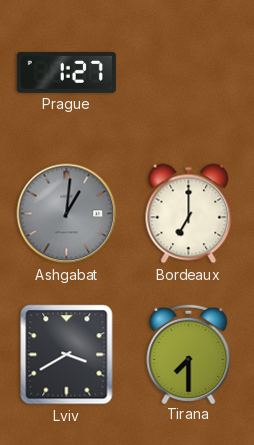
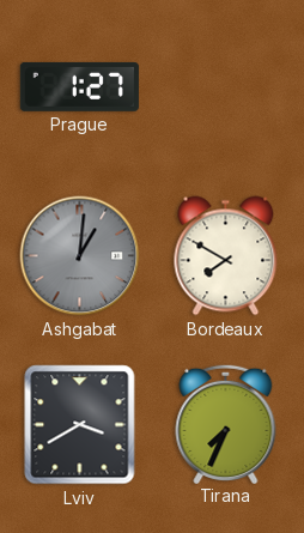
Bordeaux: 7:00 -> 7:50
Tirana: 7:30 -> 7:34
